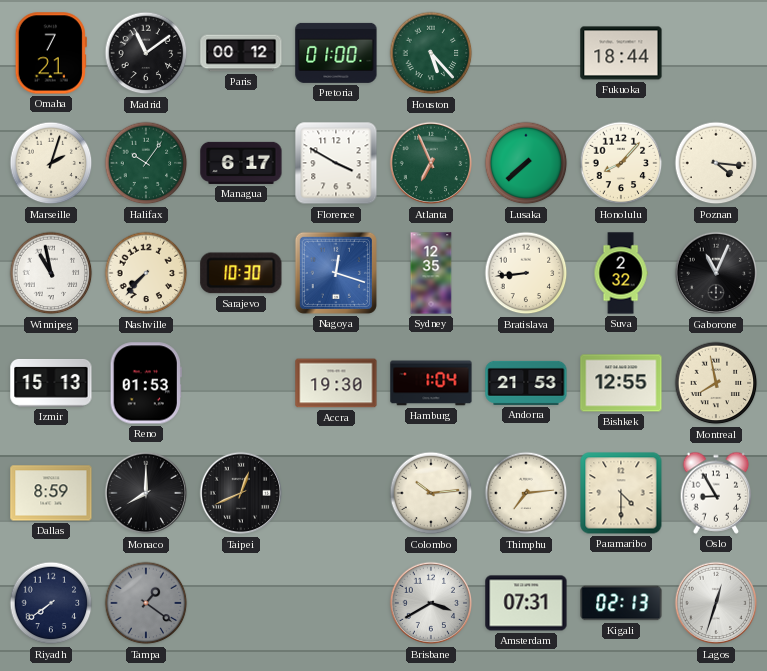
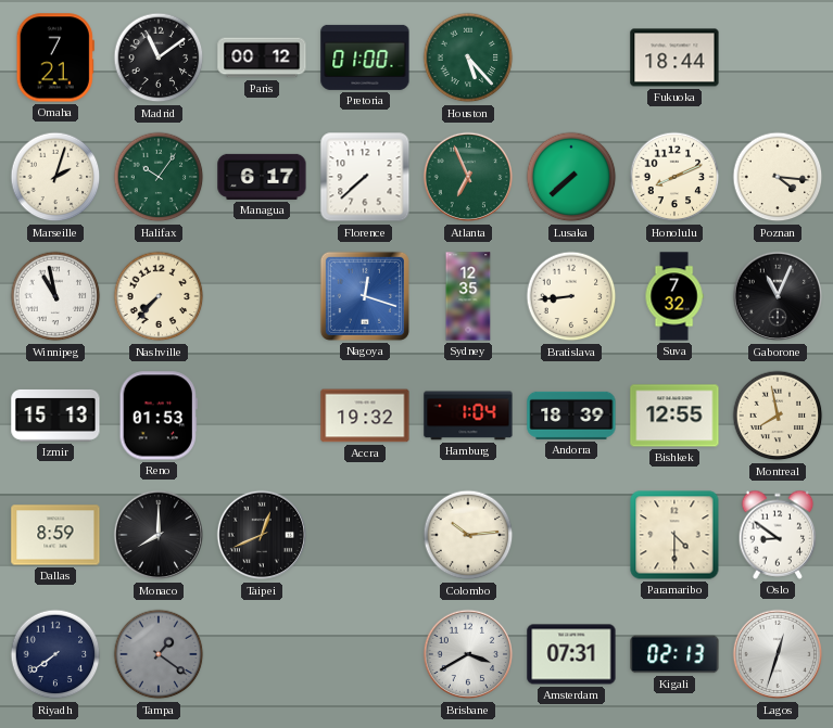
Florence: 3:50 -> 7:38
Honolulu: 8:07 -> 8:11
Sarajevo: 10:30 -> none
Suva: 2:32 -> 7:32
Accra: 19:30 -> 19:32
Andorra: 21:53 -> 18:39
Thimphu: 7:14 -> none
Oslo: 8:55 -> 8:51
